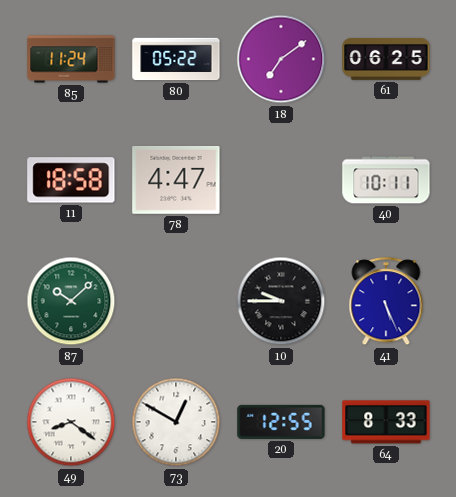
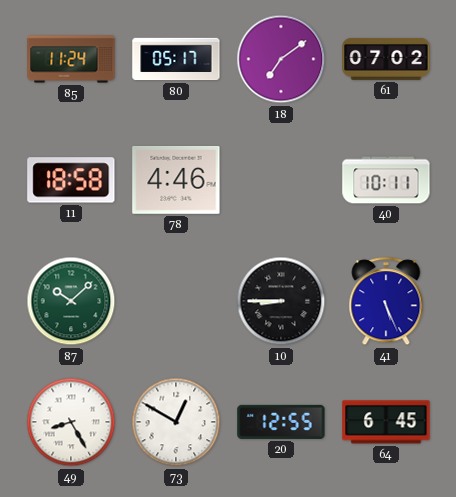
80: 05:22 -> 05:17
61: 06:25 -> 07:02
78: 4:47 -> 4:46
10: 9:45 -> 8:45
49: 8:21 -> 8:25
64: 8:33 -> 6:45
